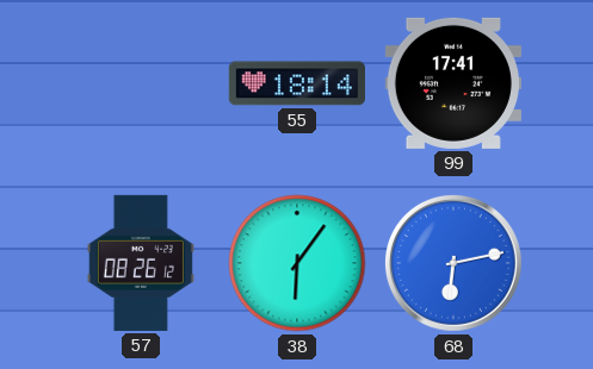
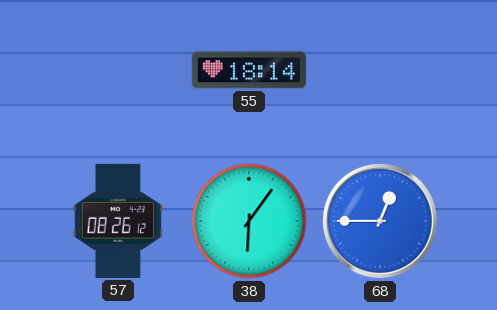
99: 17:41 -> none
68: 6:13 -> 12:45
